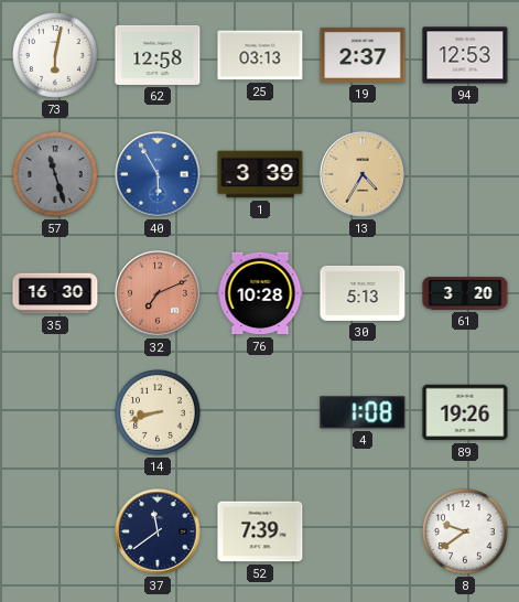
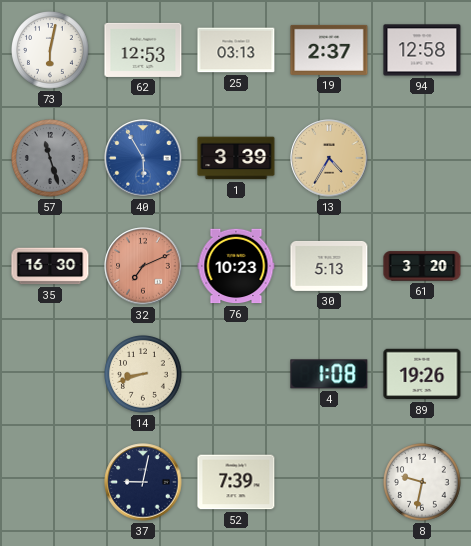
62: 12:58 -> 12:53
94: 12:53 -> 12:58
76: 10:28 -> 10:23
37: 11:39 -> 9:02
8: 9:39 -> 9:32
